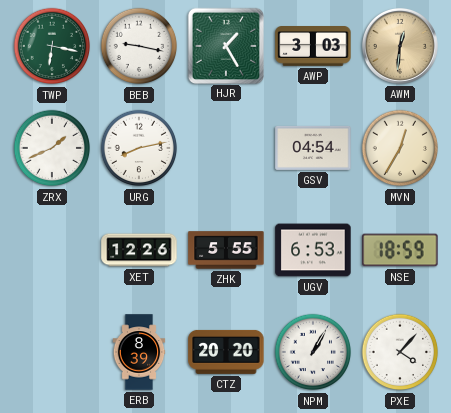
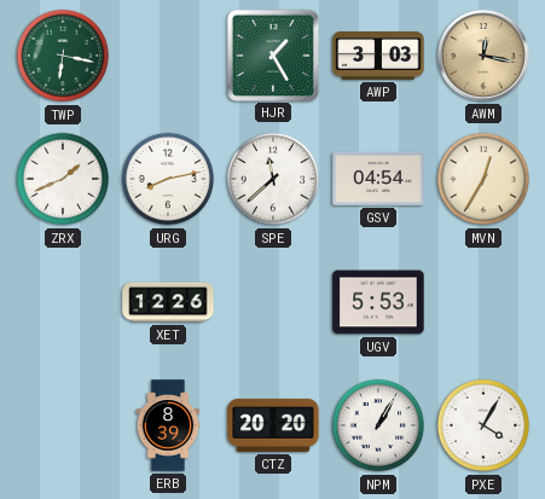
BEB: 9:17 -> none
AWM: 12:31 -> 12:17
SPE: none -> 11:38
ZHK: 5:55 -> none
UGV: 6:53 -> 5:53
NSE: 18:59 -> none
PXE: 4:07 -> 4:05
